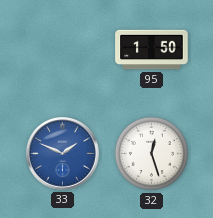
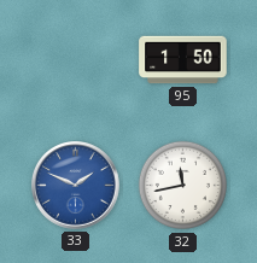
32: 12:27 -> 11:43
